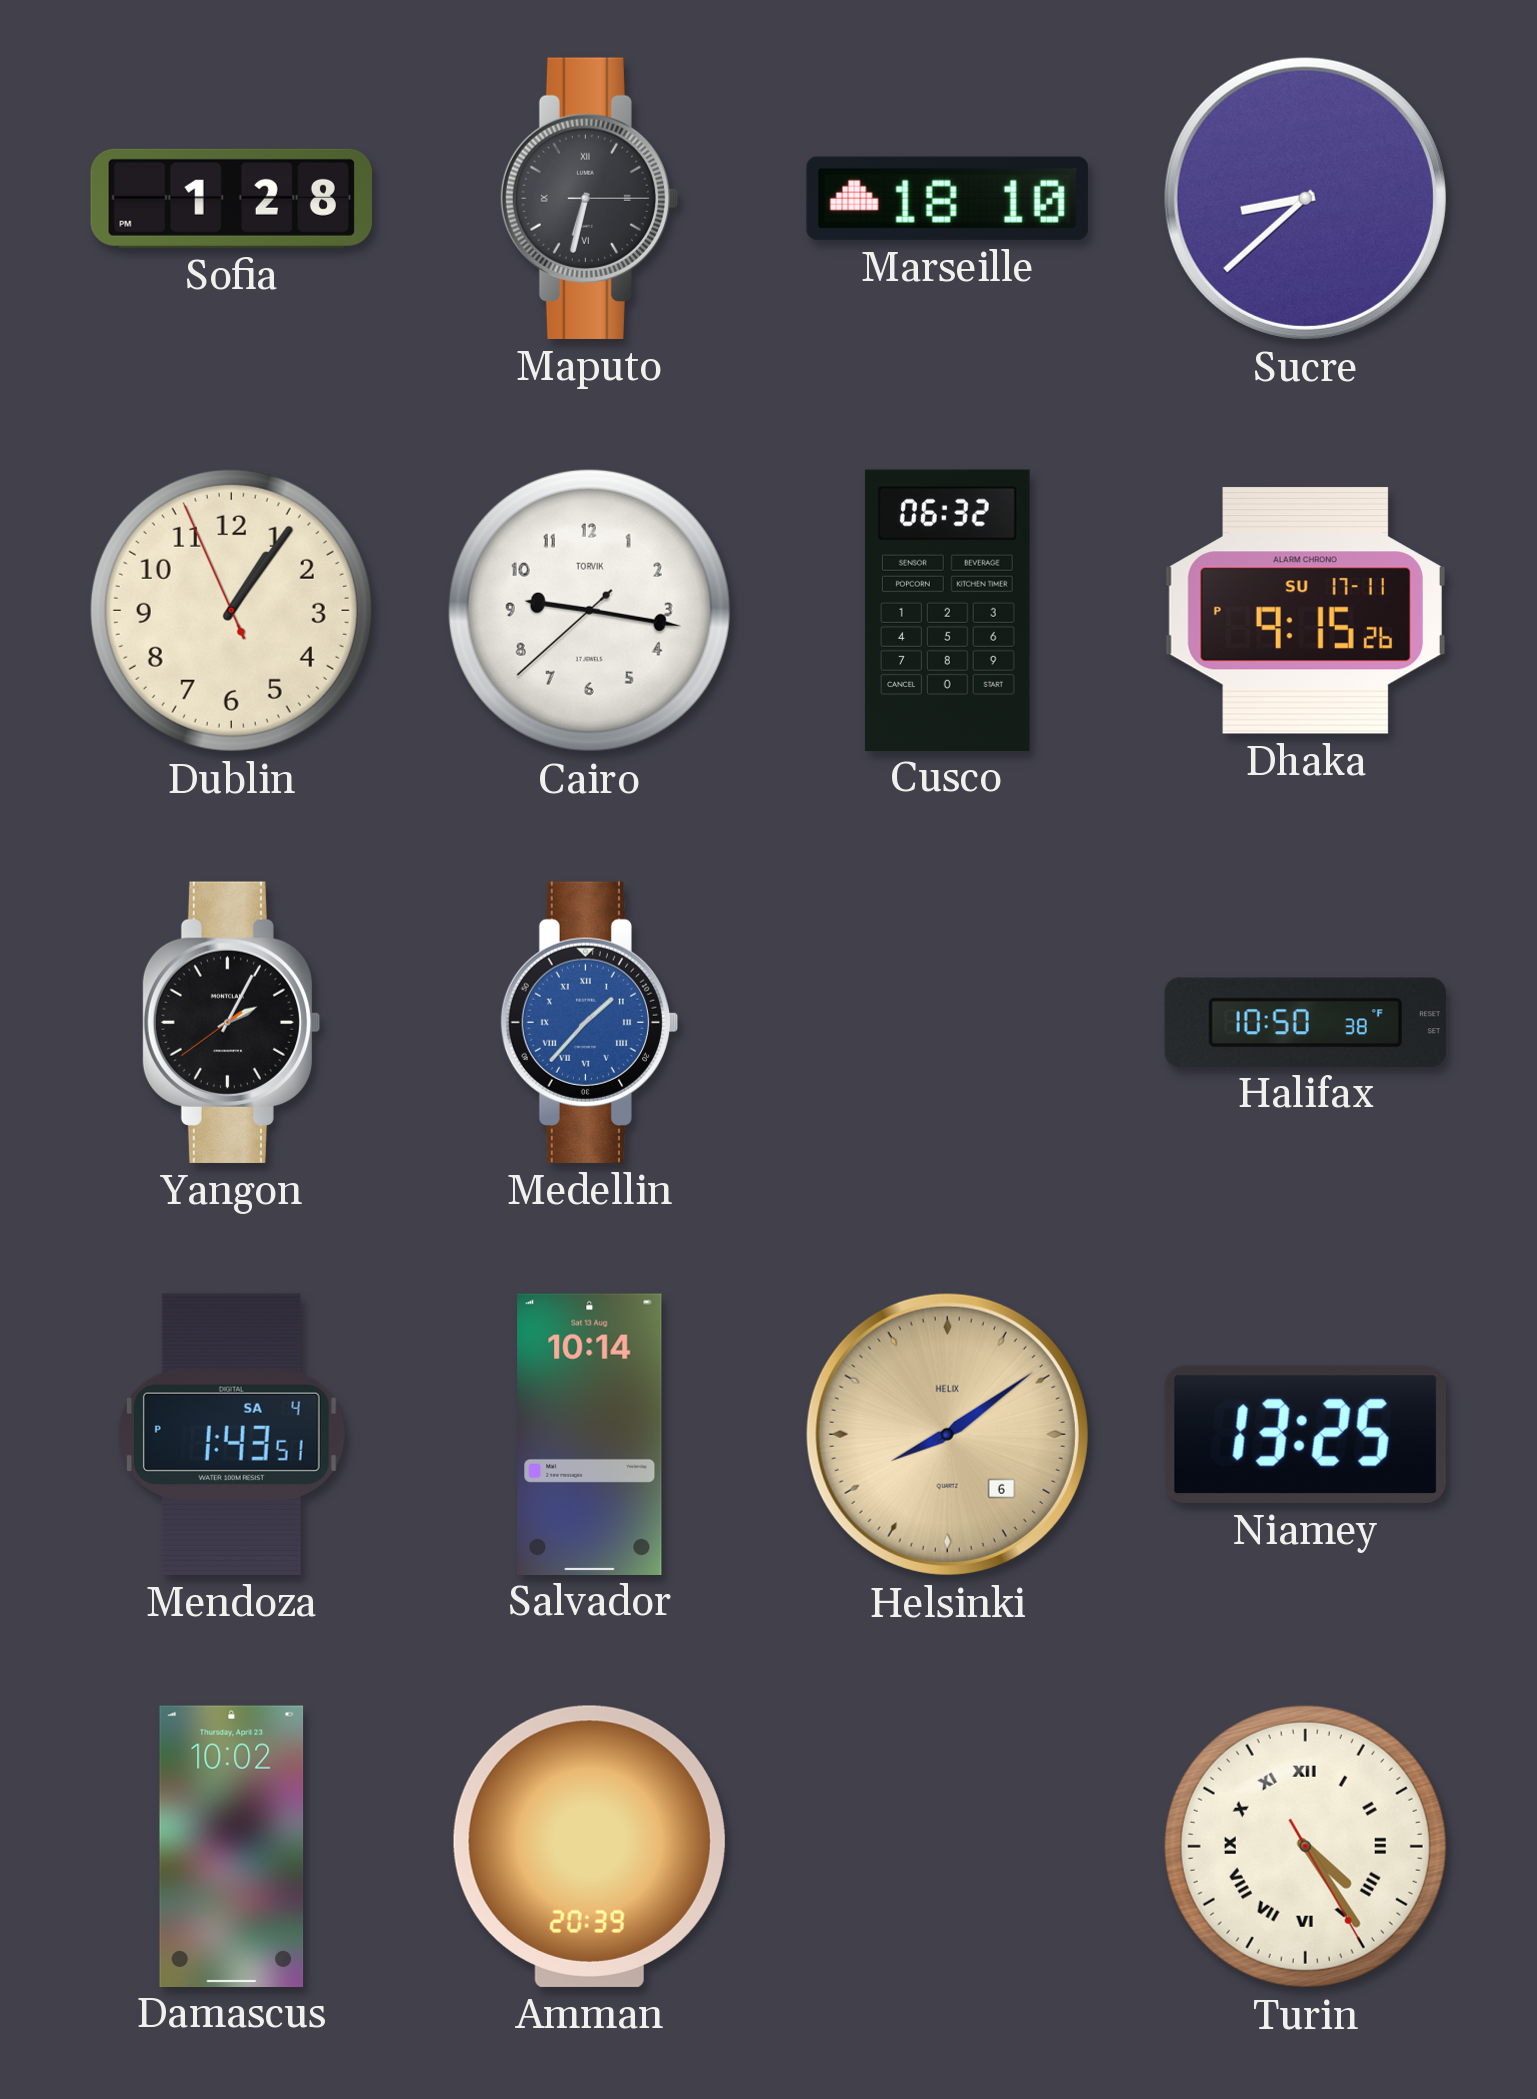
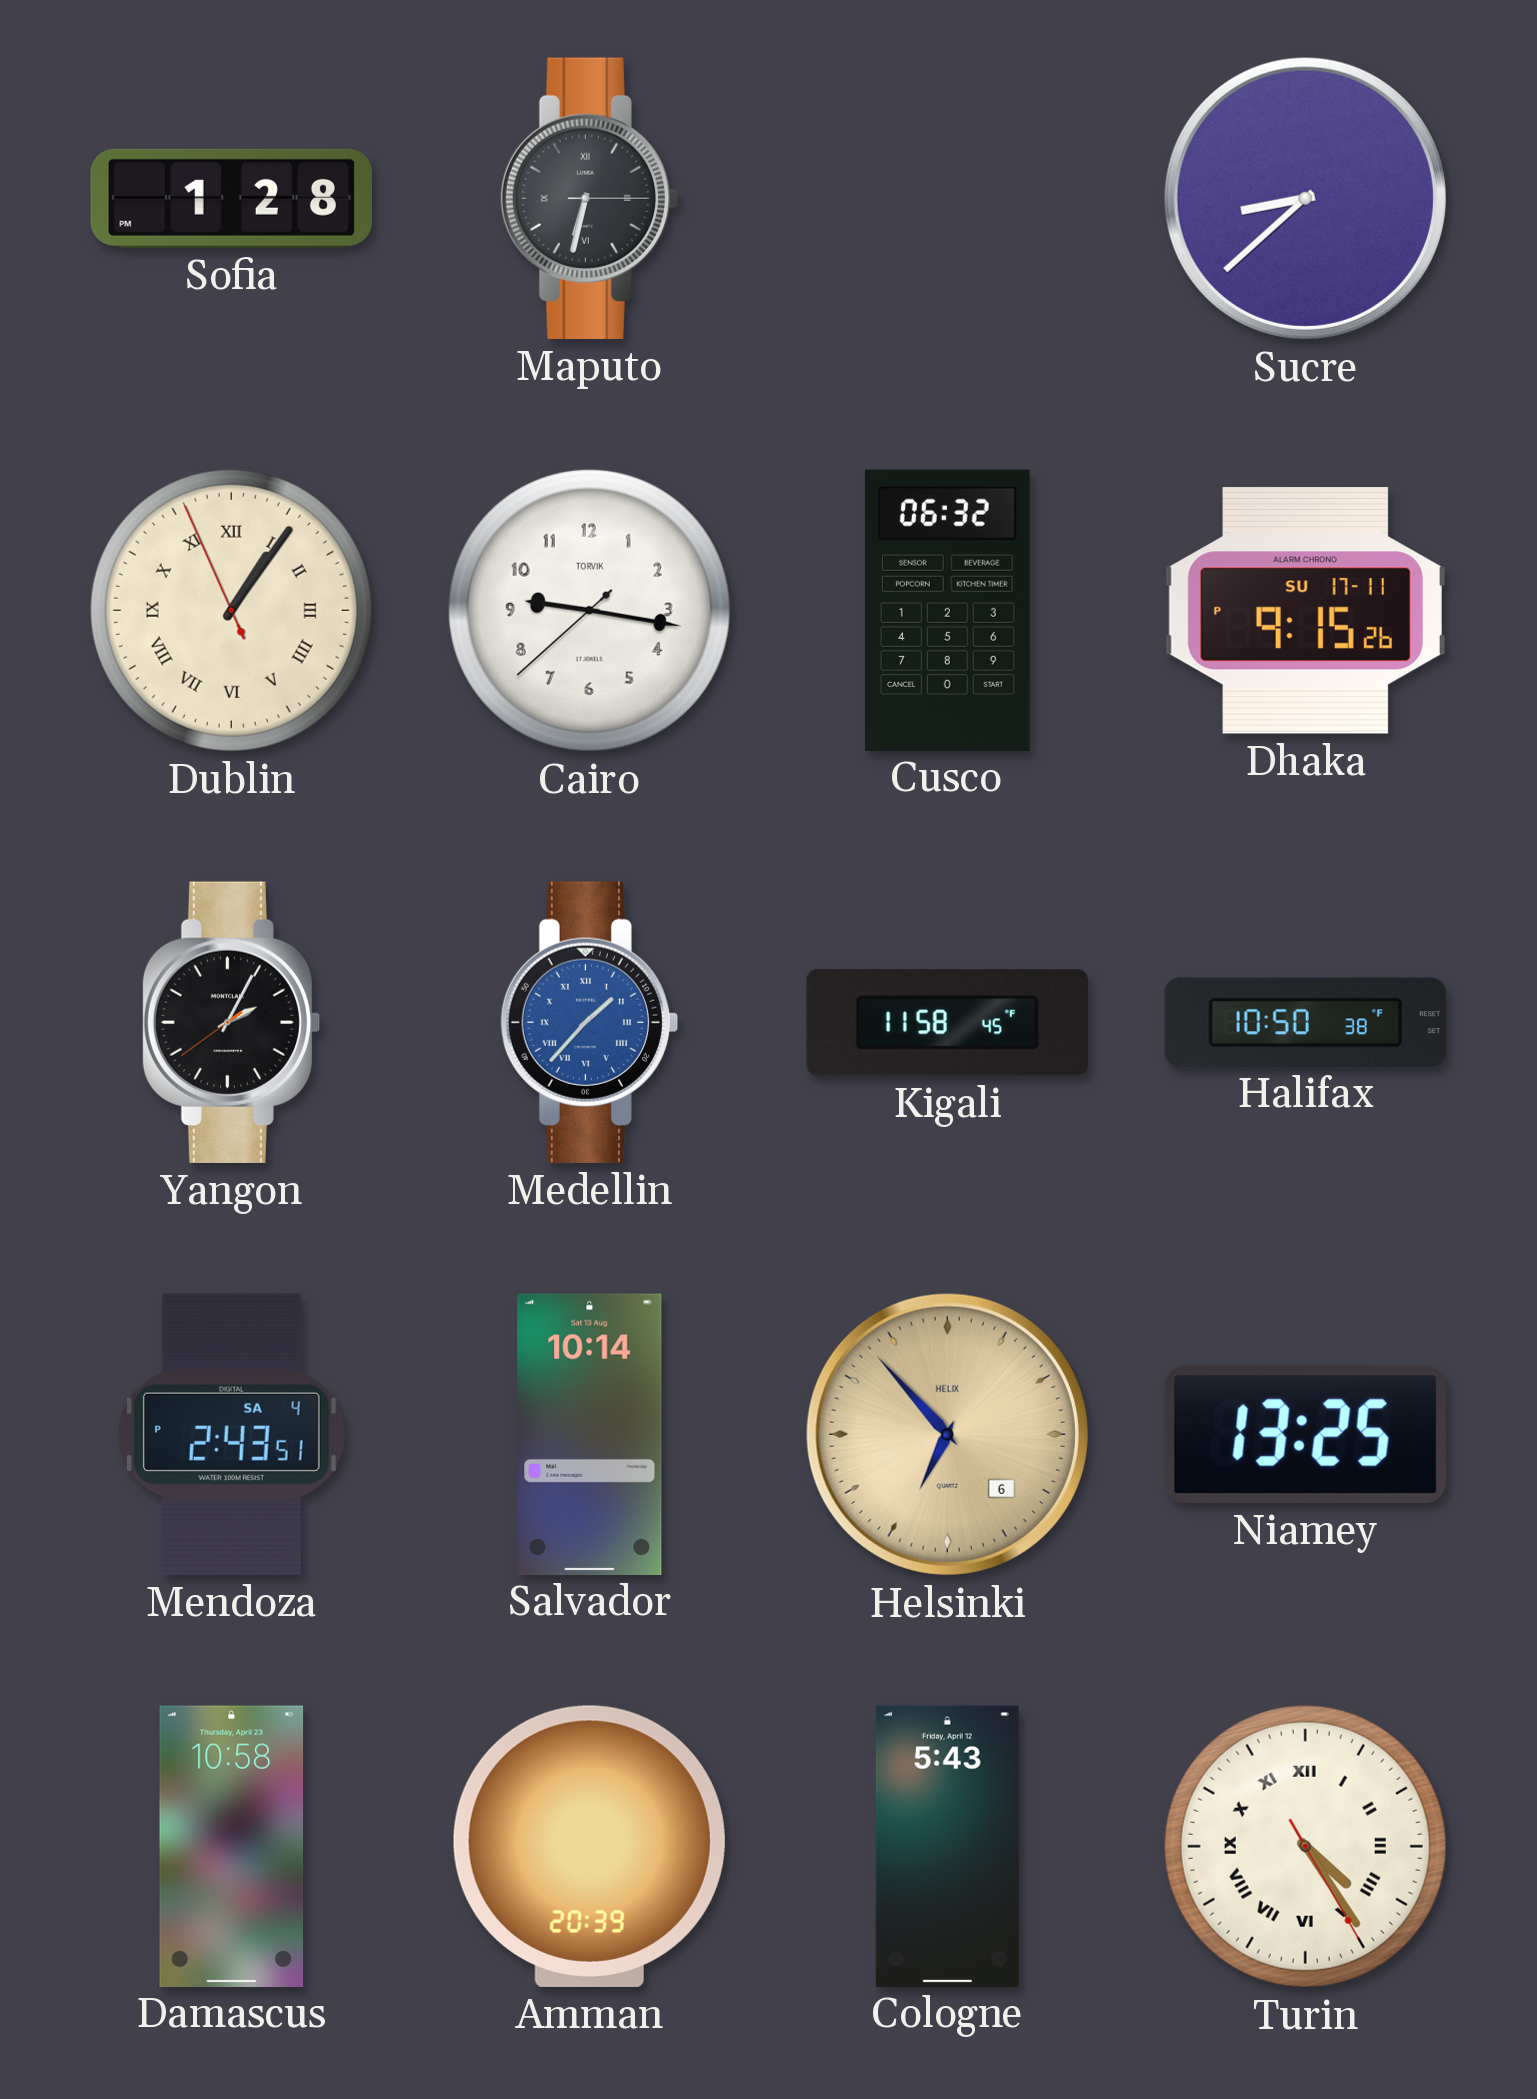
Marseille: 18:10 -> none
Dublin numerals: Arabic -> Roman
Kigali: none -> 11:58
Mendoza: 1:43 -> 2:43
Helsinki: 8:09 -> 6:53
Damascus: 10:02 -> 10:58
Cologne: none -> 5:43
